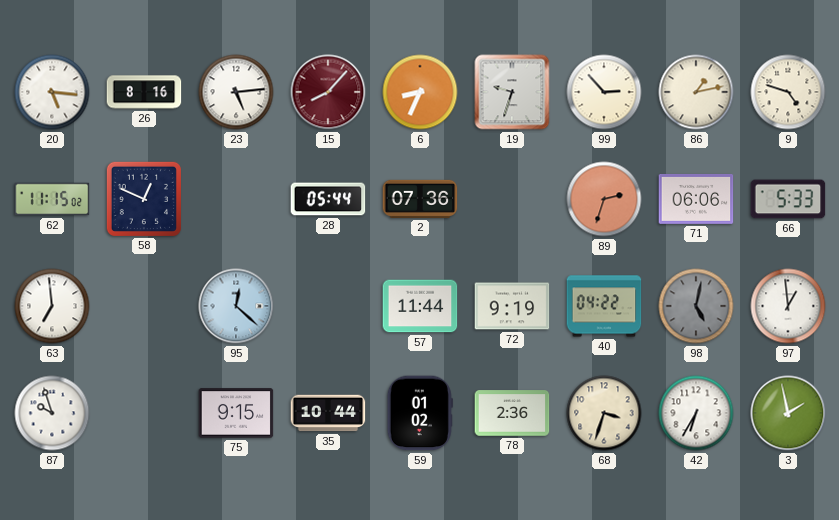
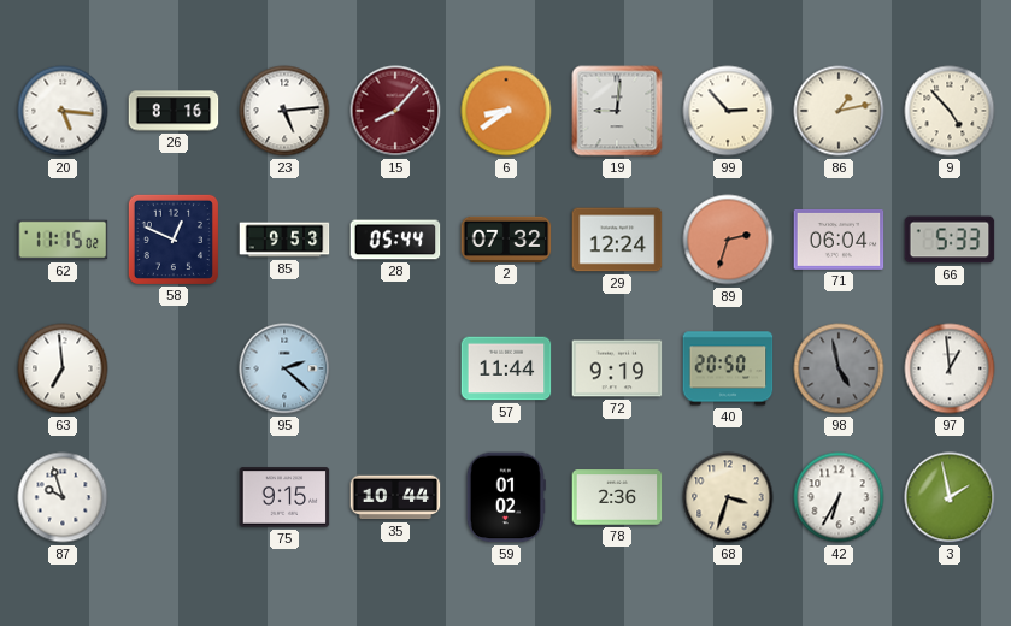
6: 8:34 -> 8:39
19: 9:33 -> 9:01
9: 4:48 -> 4:53
85: none -> 9:53
2: 07:36 -> 07:32
29: none -> 12:24
71: 06:06 -> 06:04
95: 12:22 -> 2:22
40: 04:22 -> 20:50
98: 5:02 -> 4:58
